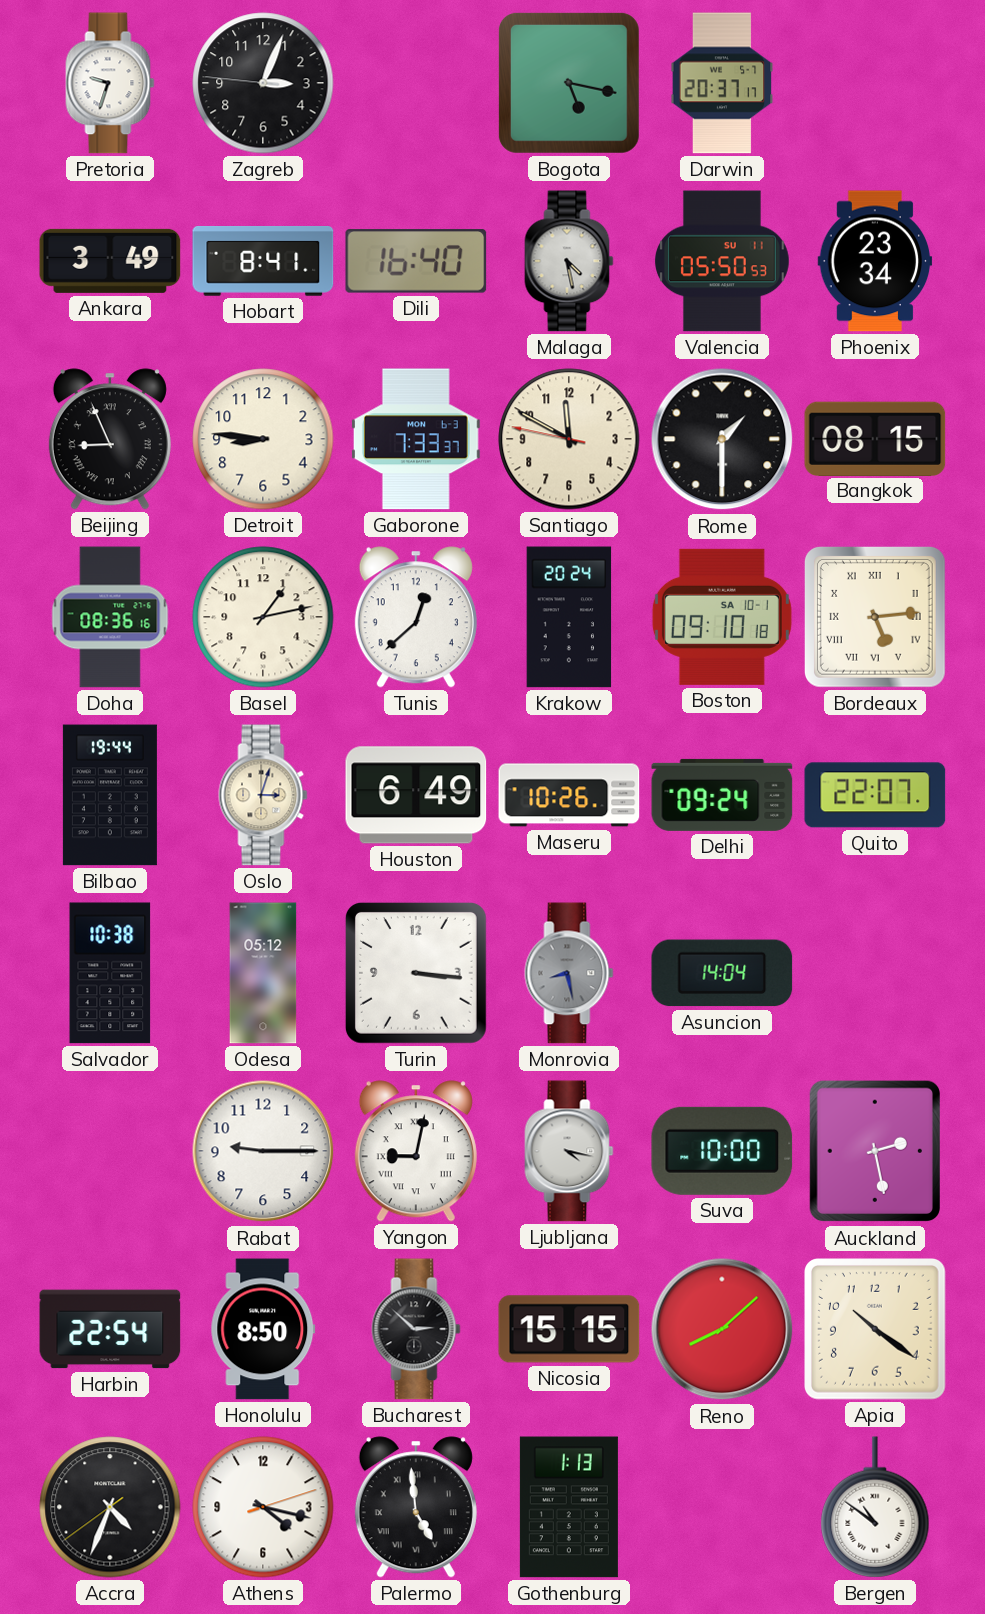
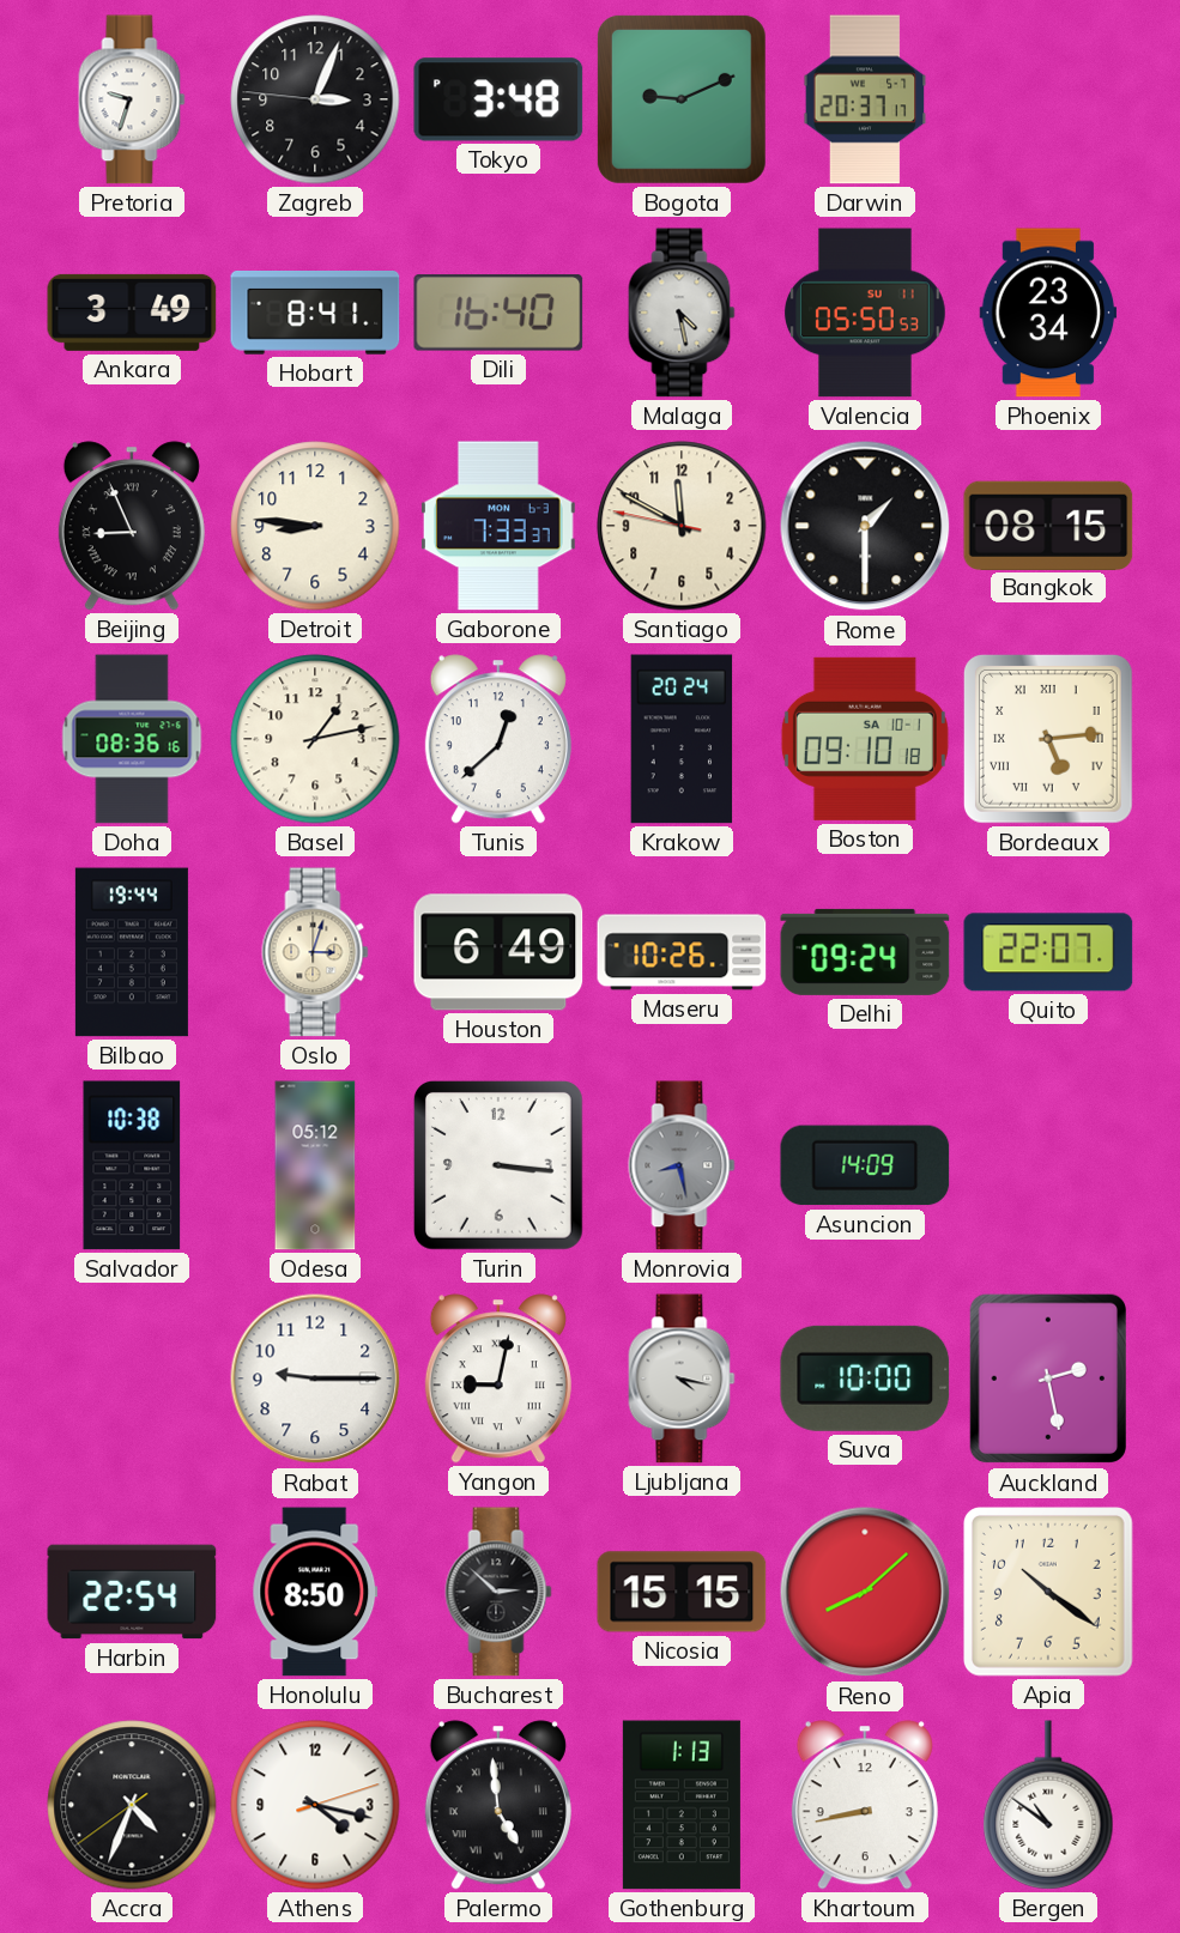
Tokyo: none -> 3:48
Bogota: 5:17 -> 9:11
Asuncion: 14:04 -> 14:09
Khartoum: none -> 8:43
